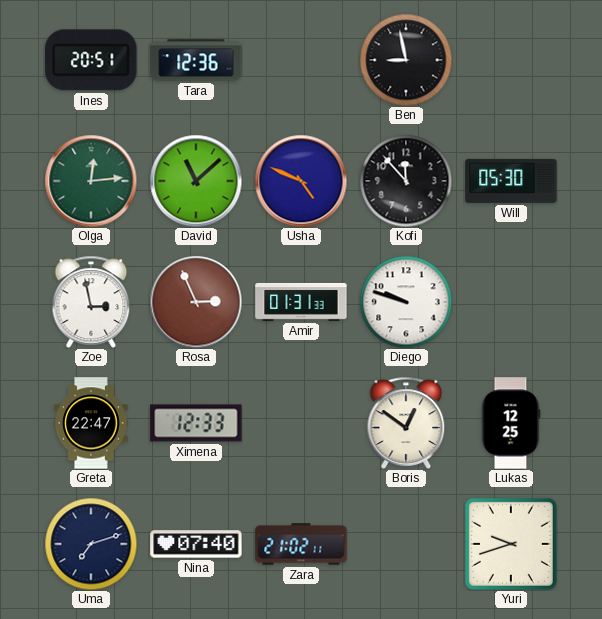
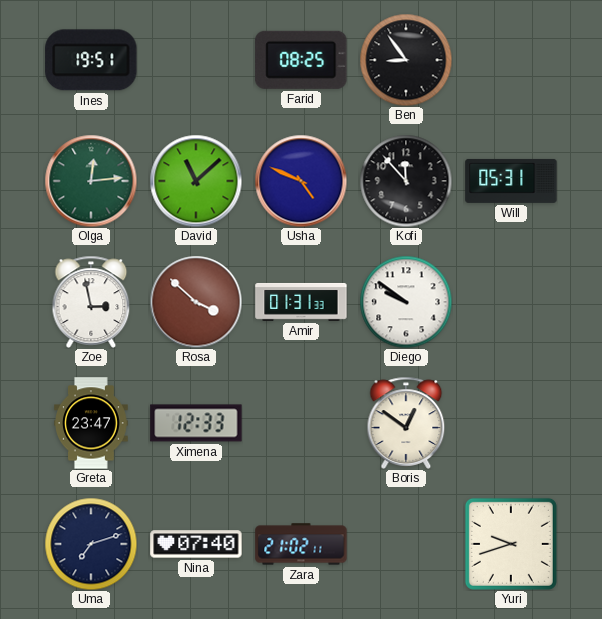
Ines: 20:51 -> 19:51
Tara: 12:36 -> none
Farid: none -> 08:25
Ben: 8:58 -> 8:54
Will: 05:30 -> 05:31
Rosa: 2:56 -> 3:52
Diego: 9:48 -> 9:51
Greta: 22:47 -> 23:47
Lukas: 12:25 -> none
